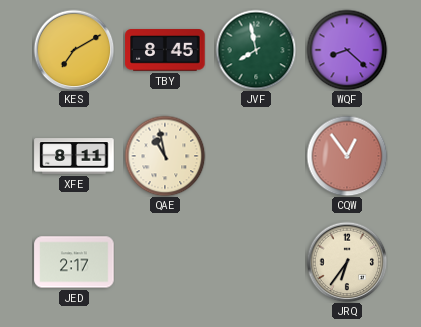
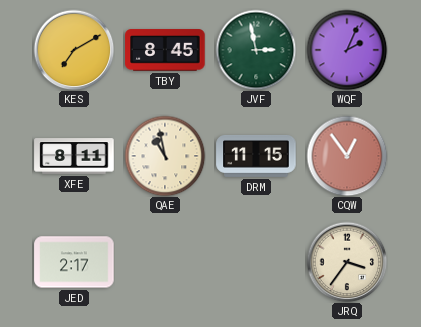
JVF: 7:58 -> 2:58
WQF: 8:22 -> 2:04
DRM: none -> 11:15
JRQ: 6:36 -> 3:36
